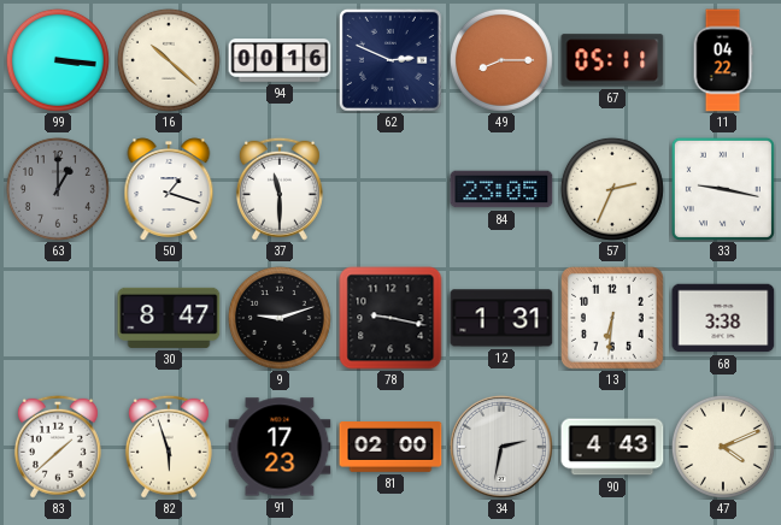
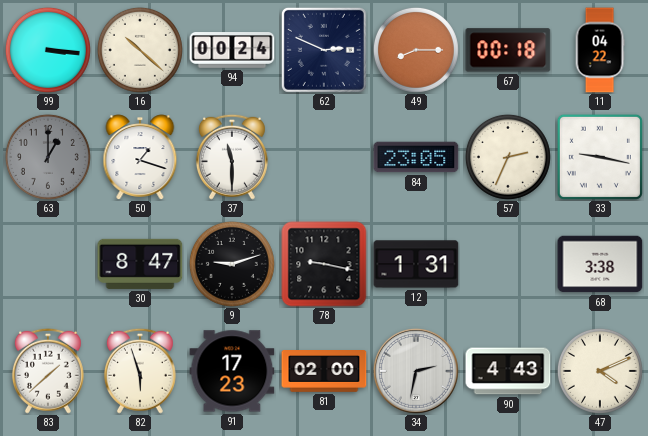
94: 00:16 -> 00:24
67: 05:11 -> 00:18
13: 6:31 -> none
